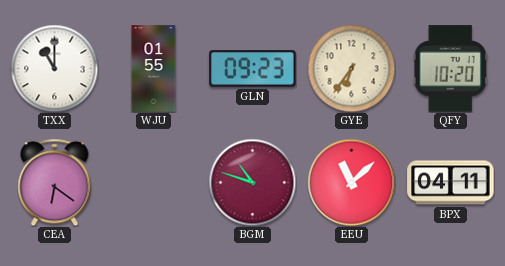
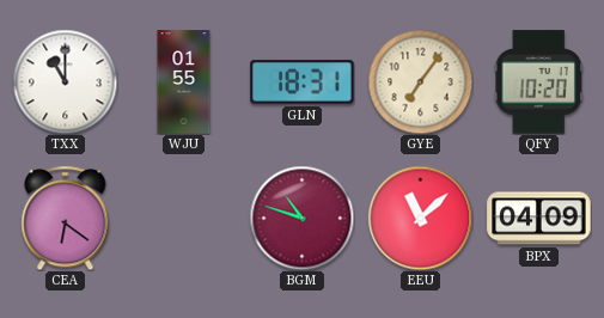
GLN: 09:23 -> 18:31
GYE: 6:36 -> 7:06
BPX: 04:11 -> 04:09
